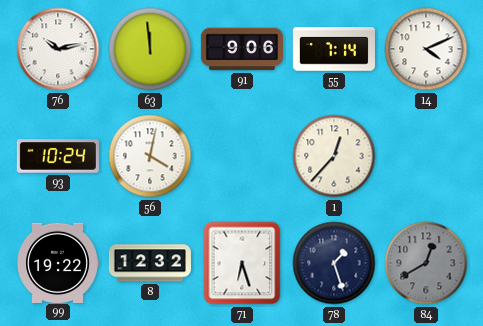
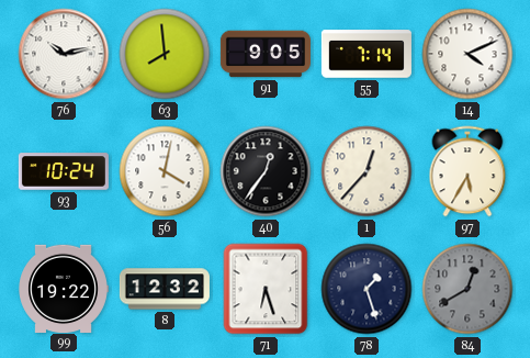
63: 11:59 -> 7:59
91: 9:06 -> 9:05
40: none -> 12:36
97: none -> 5:35
